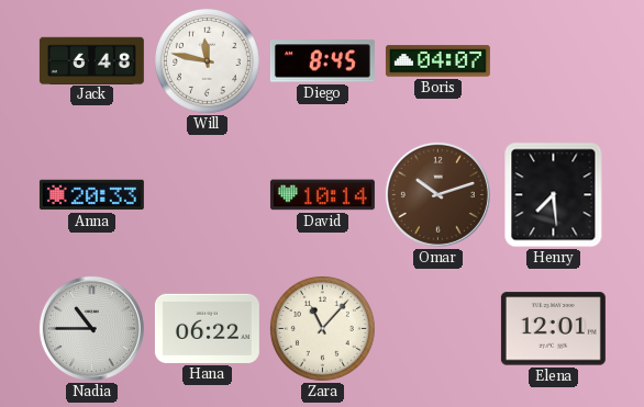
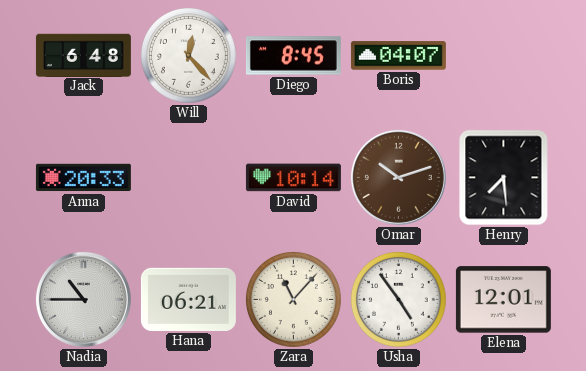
Will: 11:47 -> 12:23
Hana: 06:22 -> 06:21
Usha: none -> 4:54
